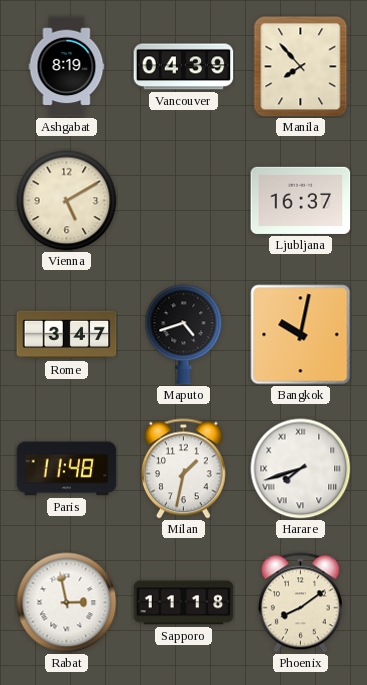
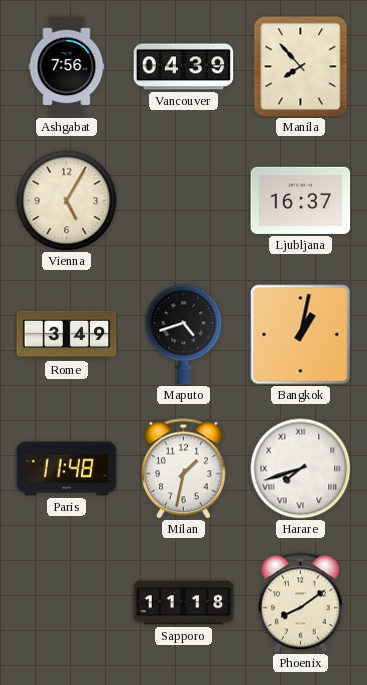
Ashgabat: 8:19 -> 7:56
Vienna: 5:10 -> 5:05
Rome: 3:47 -> 3:49
Bangkok: 10:02 -> 1:02
Rabat: 2:58 -> none
